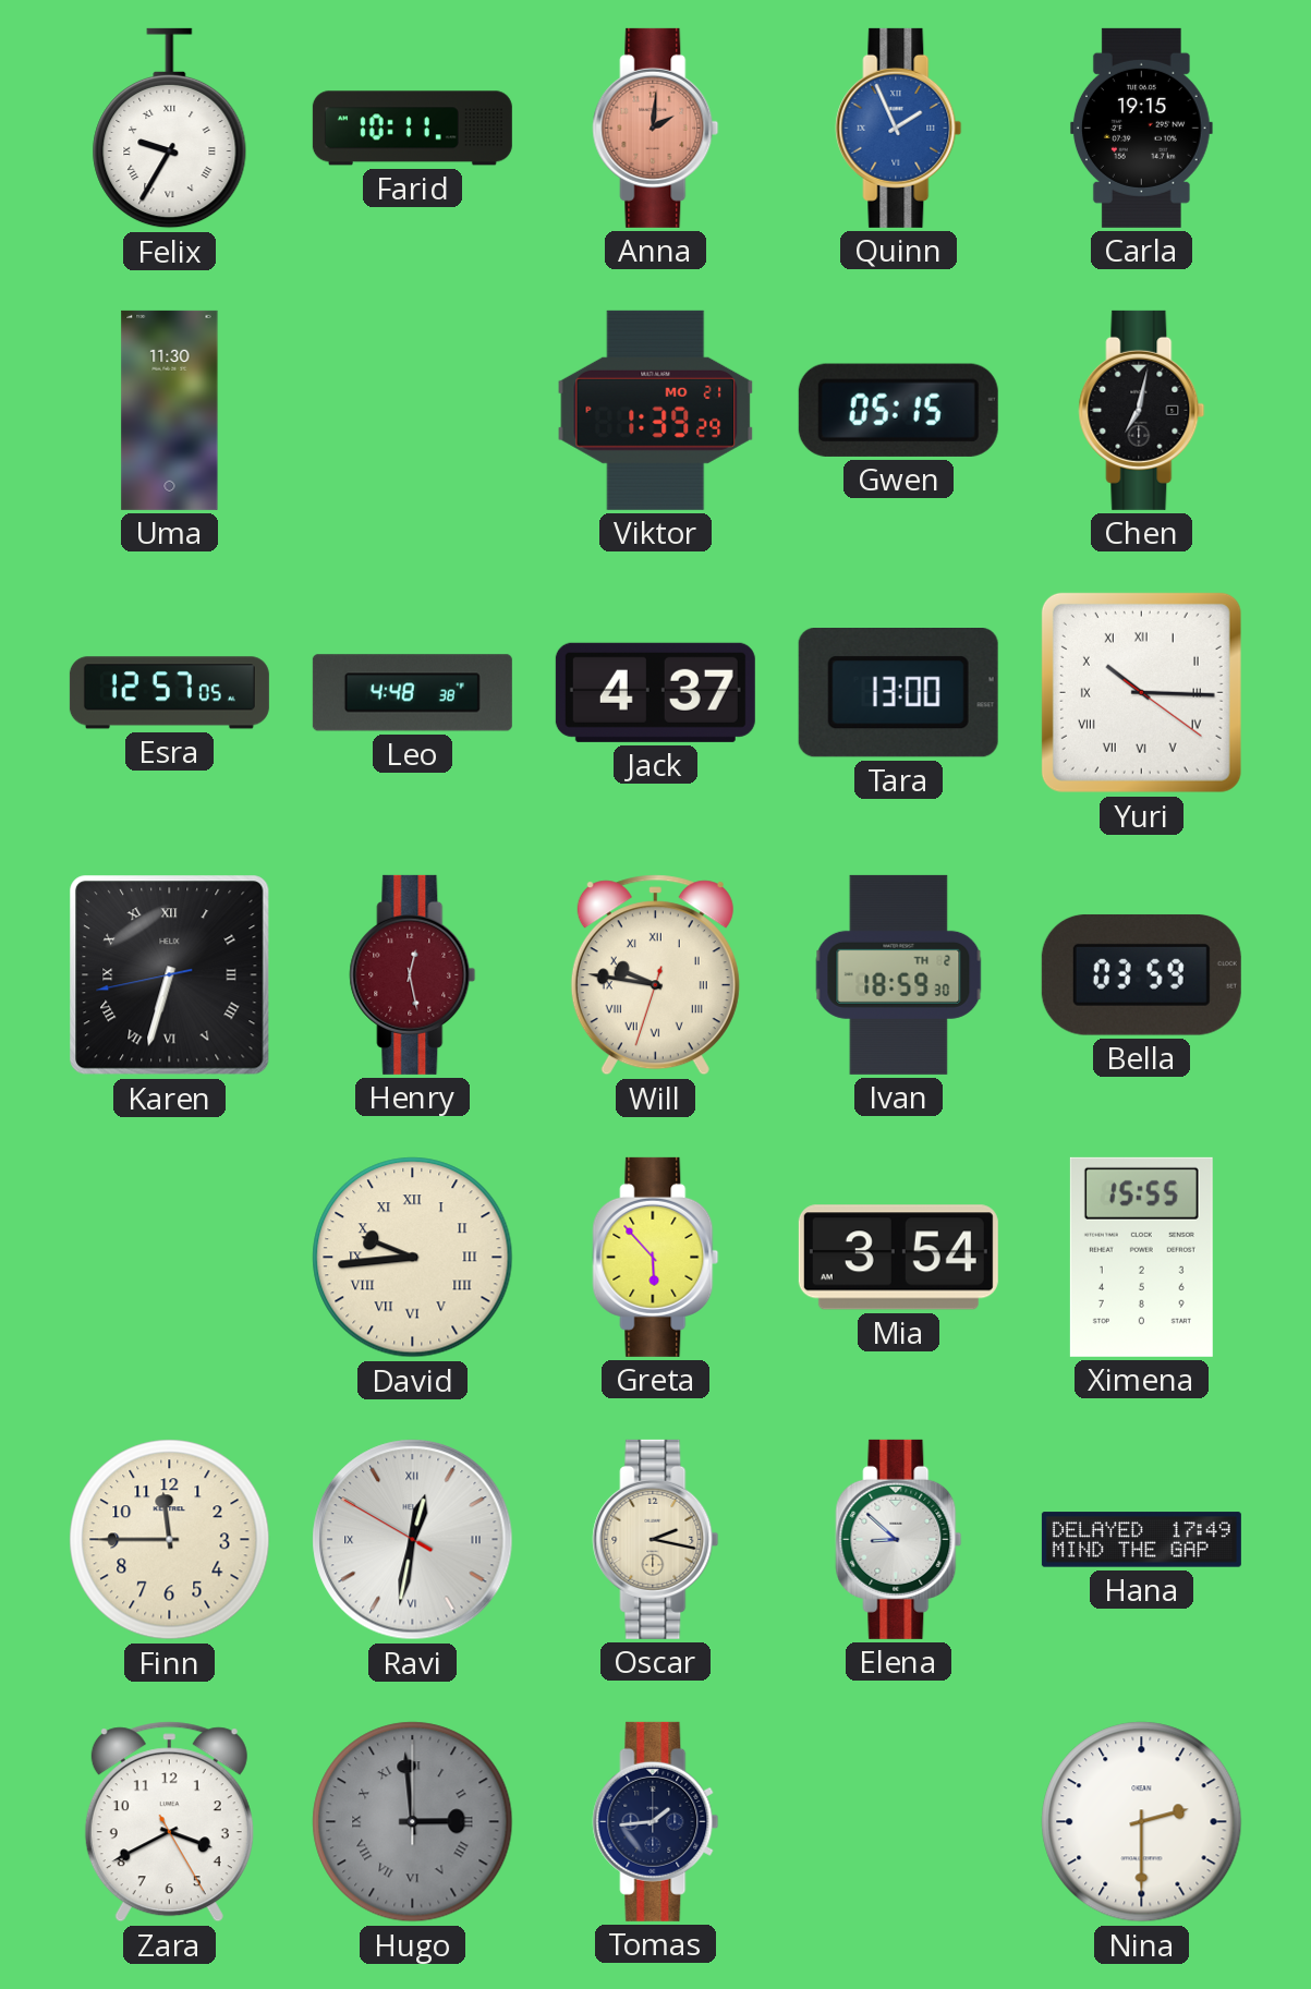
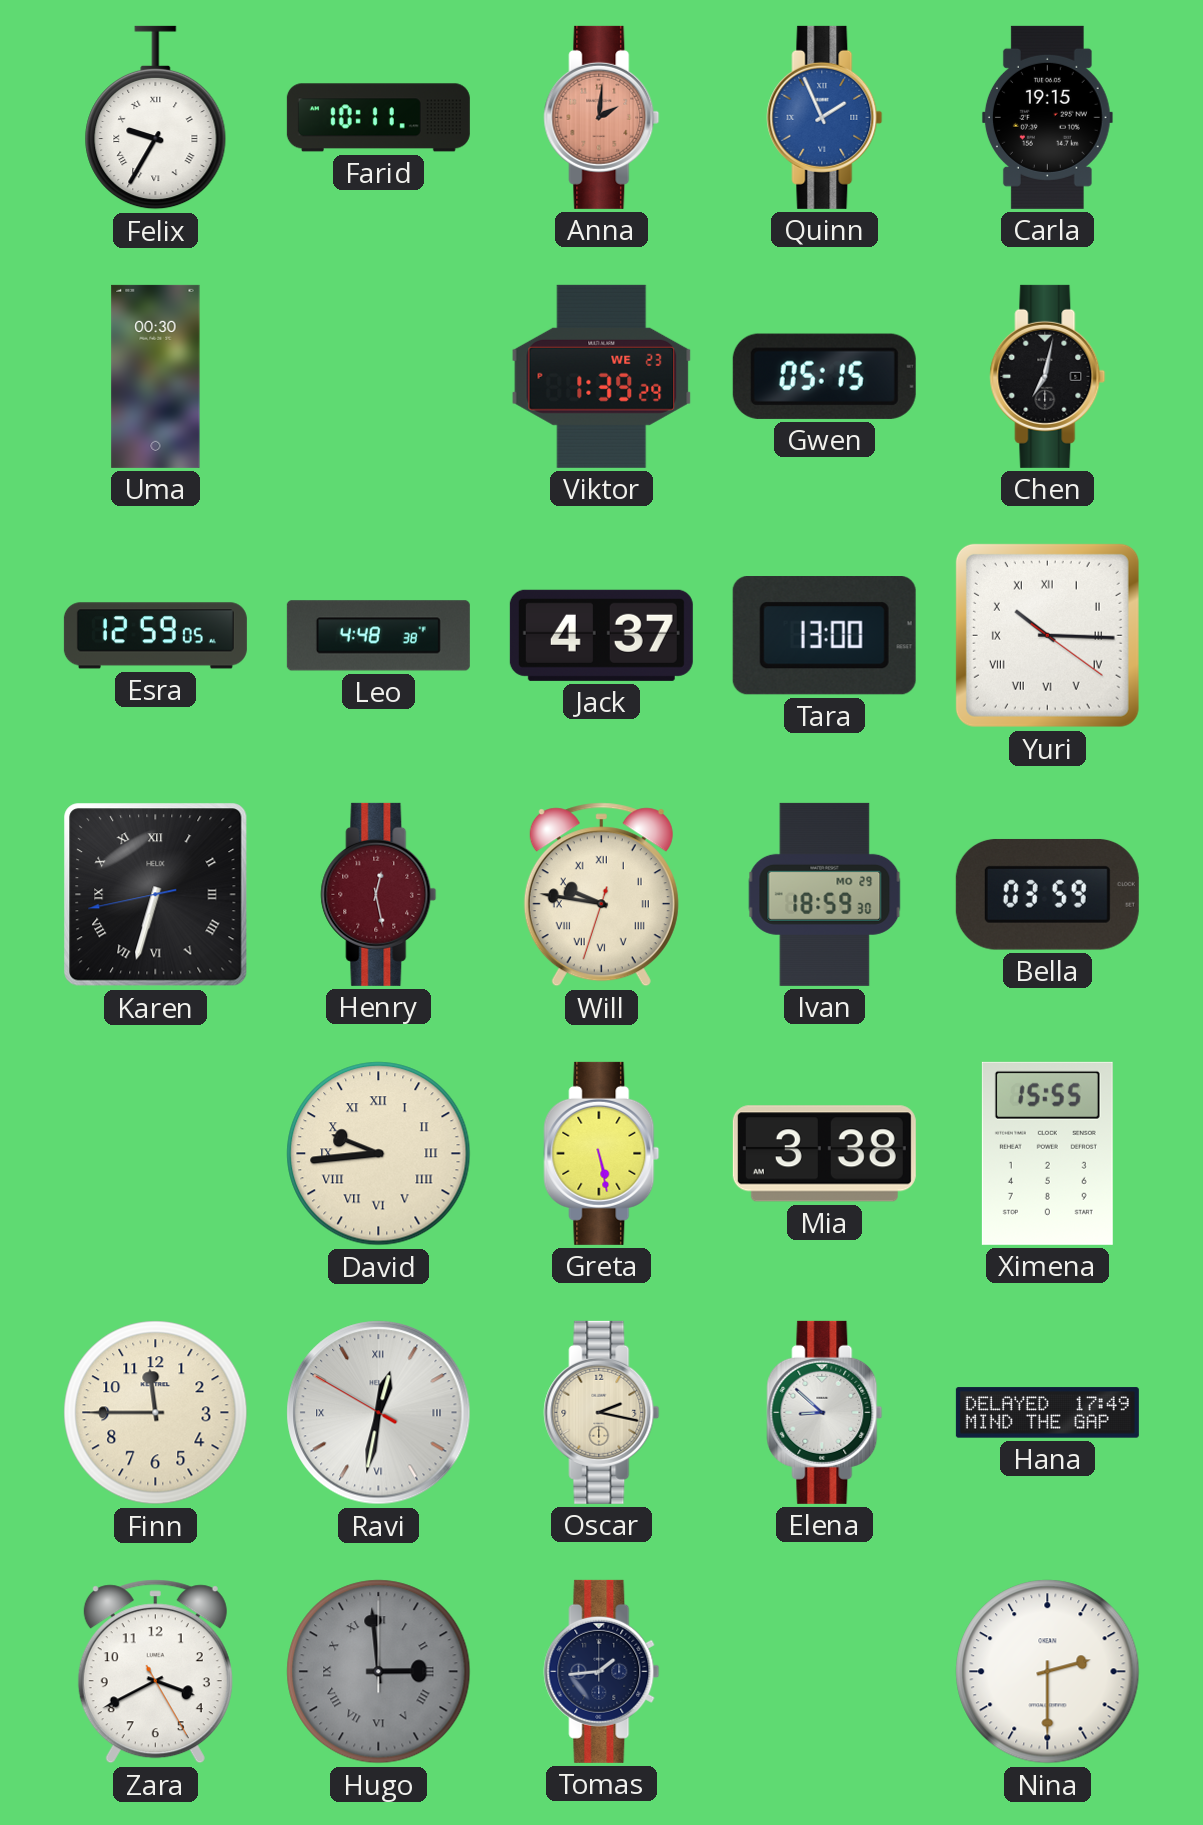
Uma: 11:30 -> 00:30
Viktor date: MO 21 -> WE 23
Esra: 12:57 -> 12:59
Ivan date: TH 2 -> MO 29
Greta: 5:53 -> 5:28
Mia: 3:54 -> 3:38
